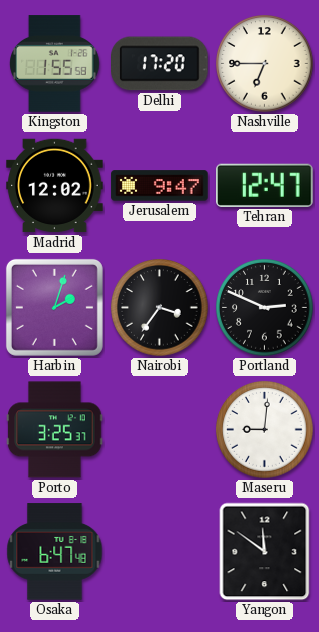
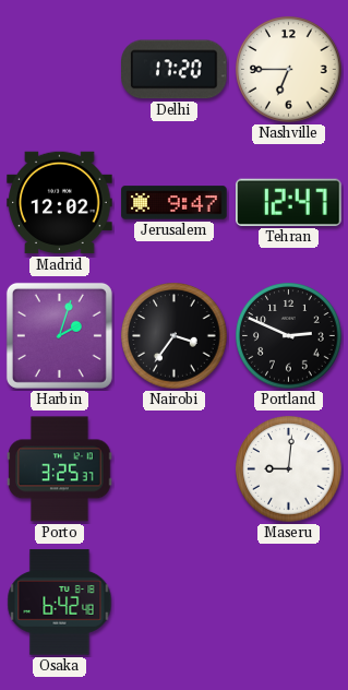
Kingston: 1:55 -> none
Osaka: 6:47 -> 6:42
Yangon: 11:51 -> none
